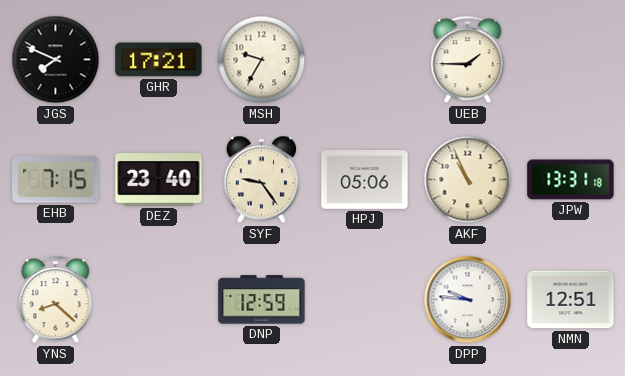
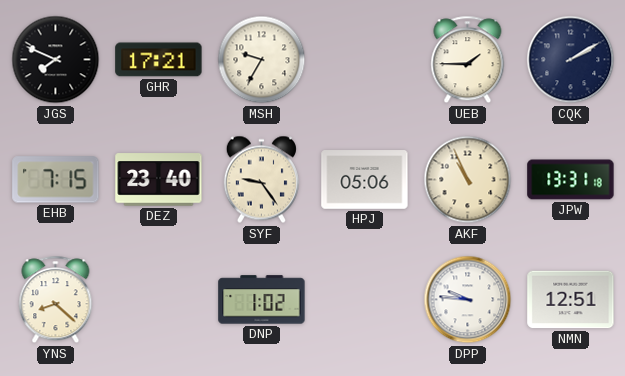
CQK: none -> 2:10
DNP: 12:59 -> 1:02
